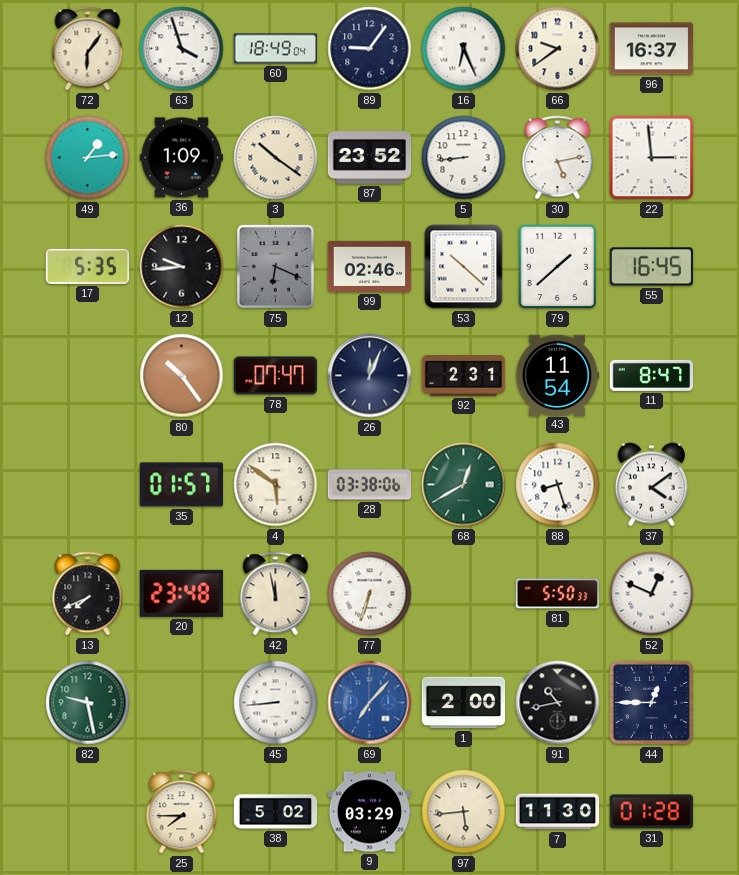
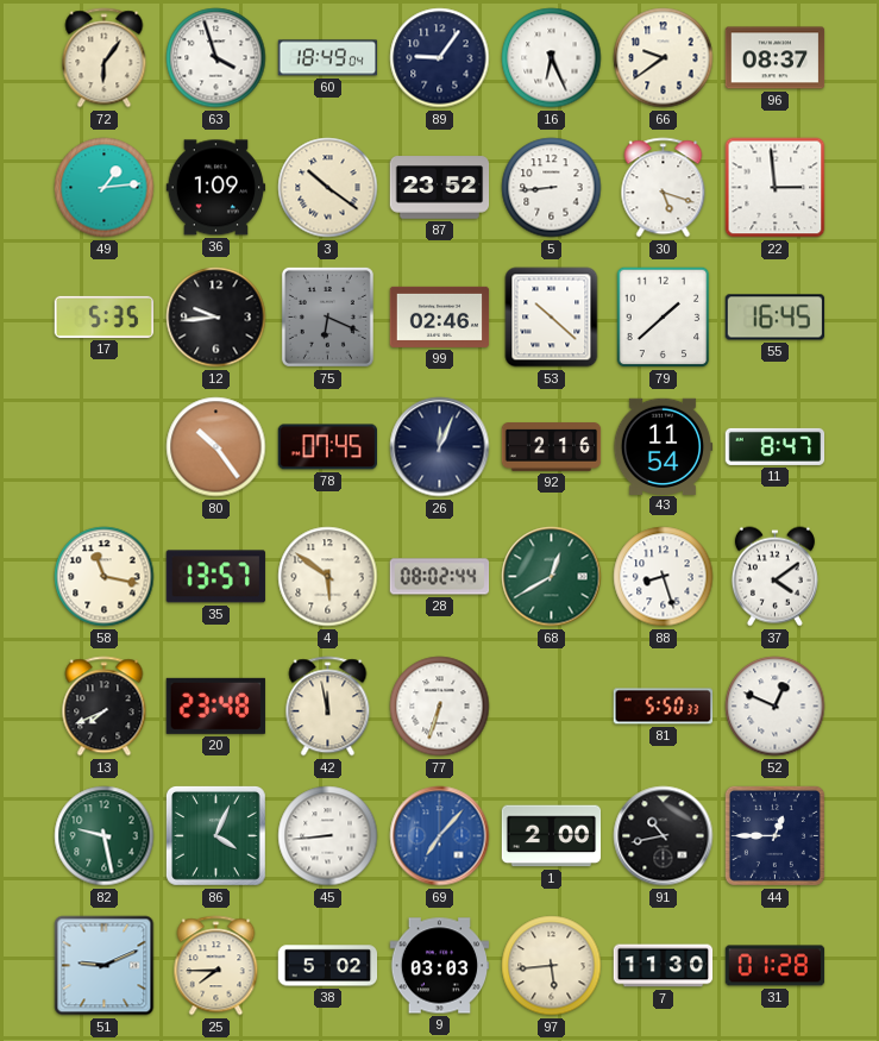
96: 16:37 -> 08:37
30: 5:13 -> 5:18
78: 07:47 -> 07:45
92: 2:31 -> 2:16
58: none -> 11:17
35: 01:57 -> 13:57
28: 03:38 -> 08:02
86: none -> 4:04
51: none -> 9:11
9: 03:29 -> 03:03
